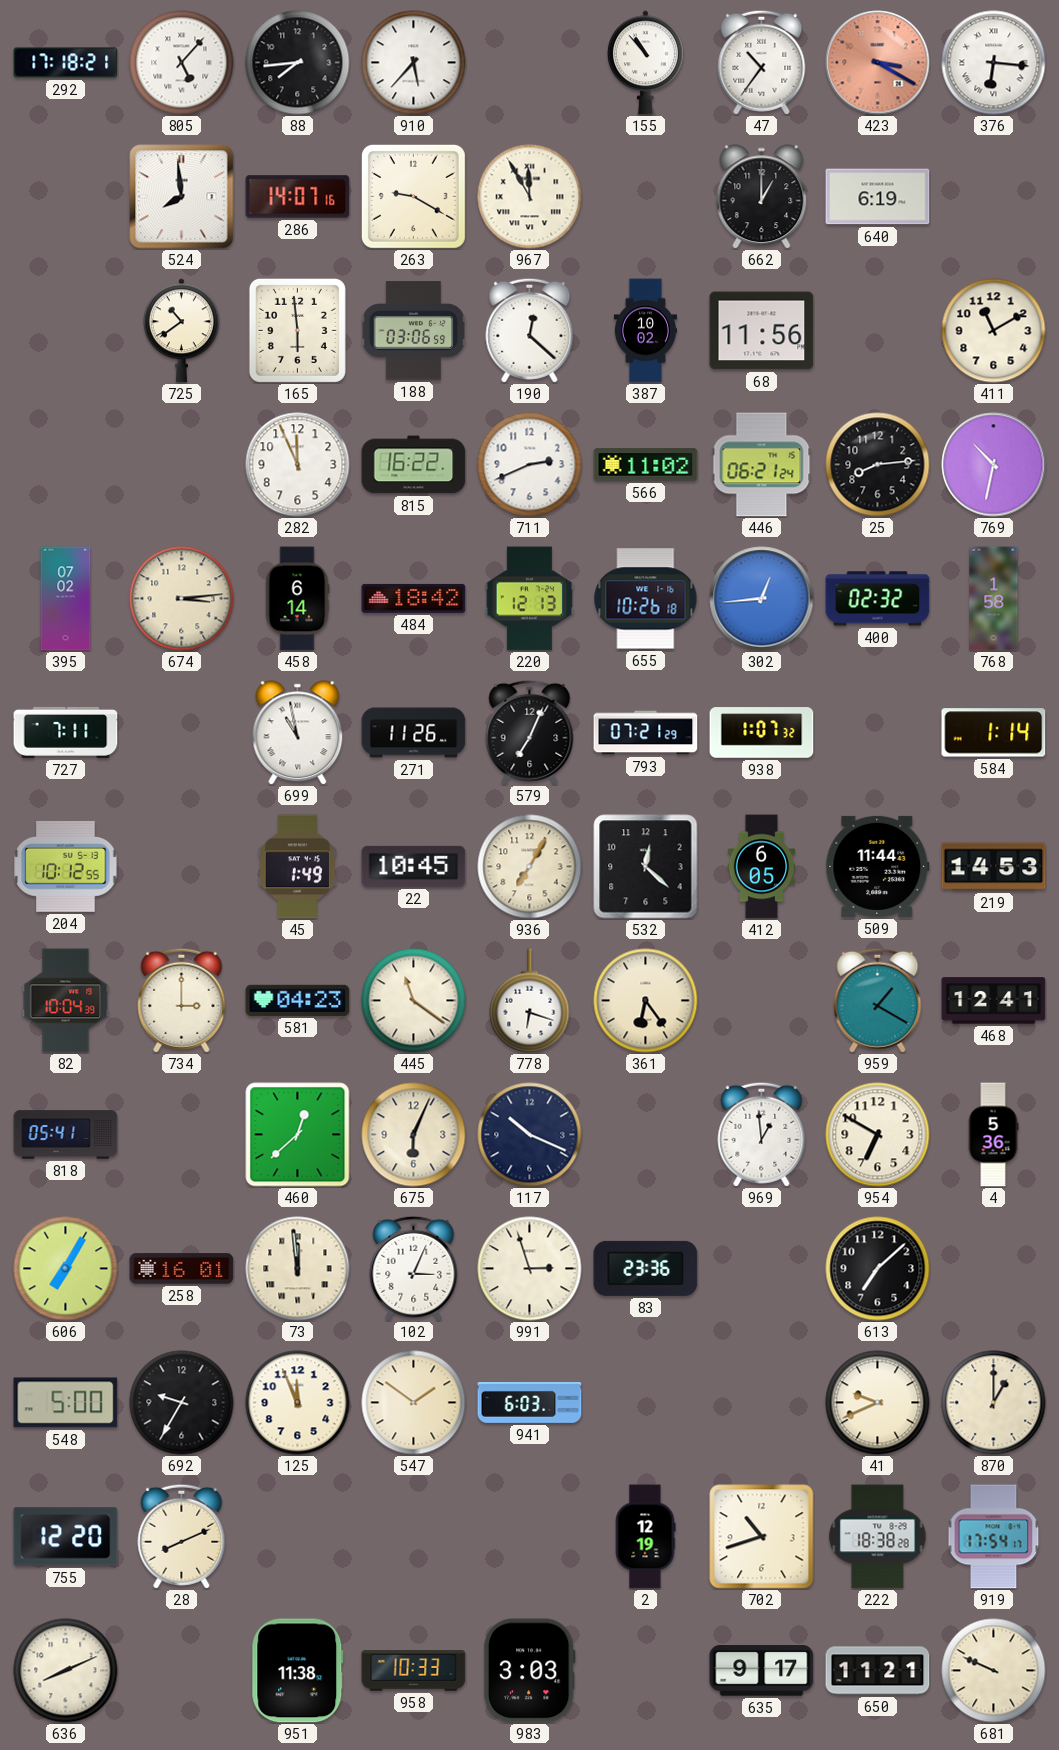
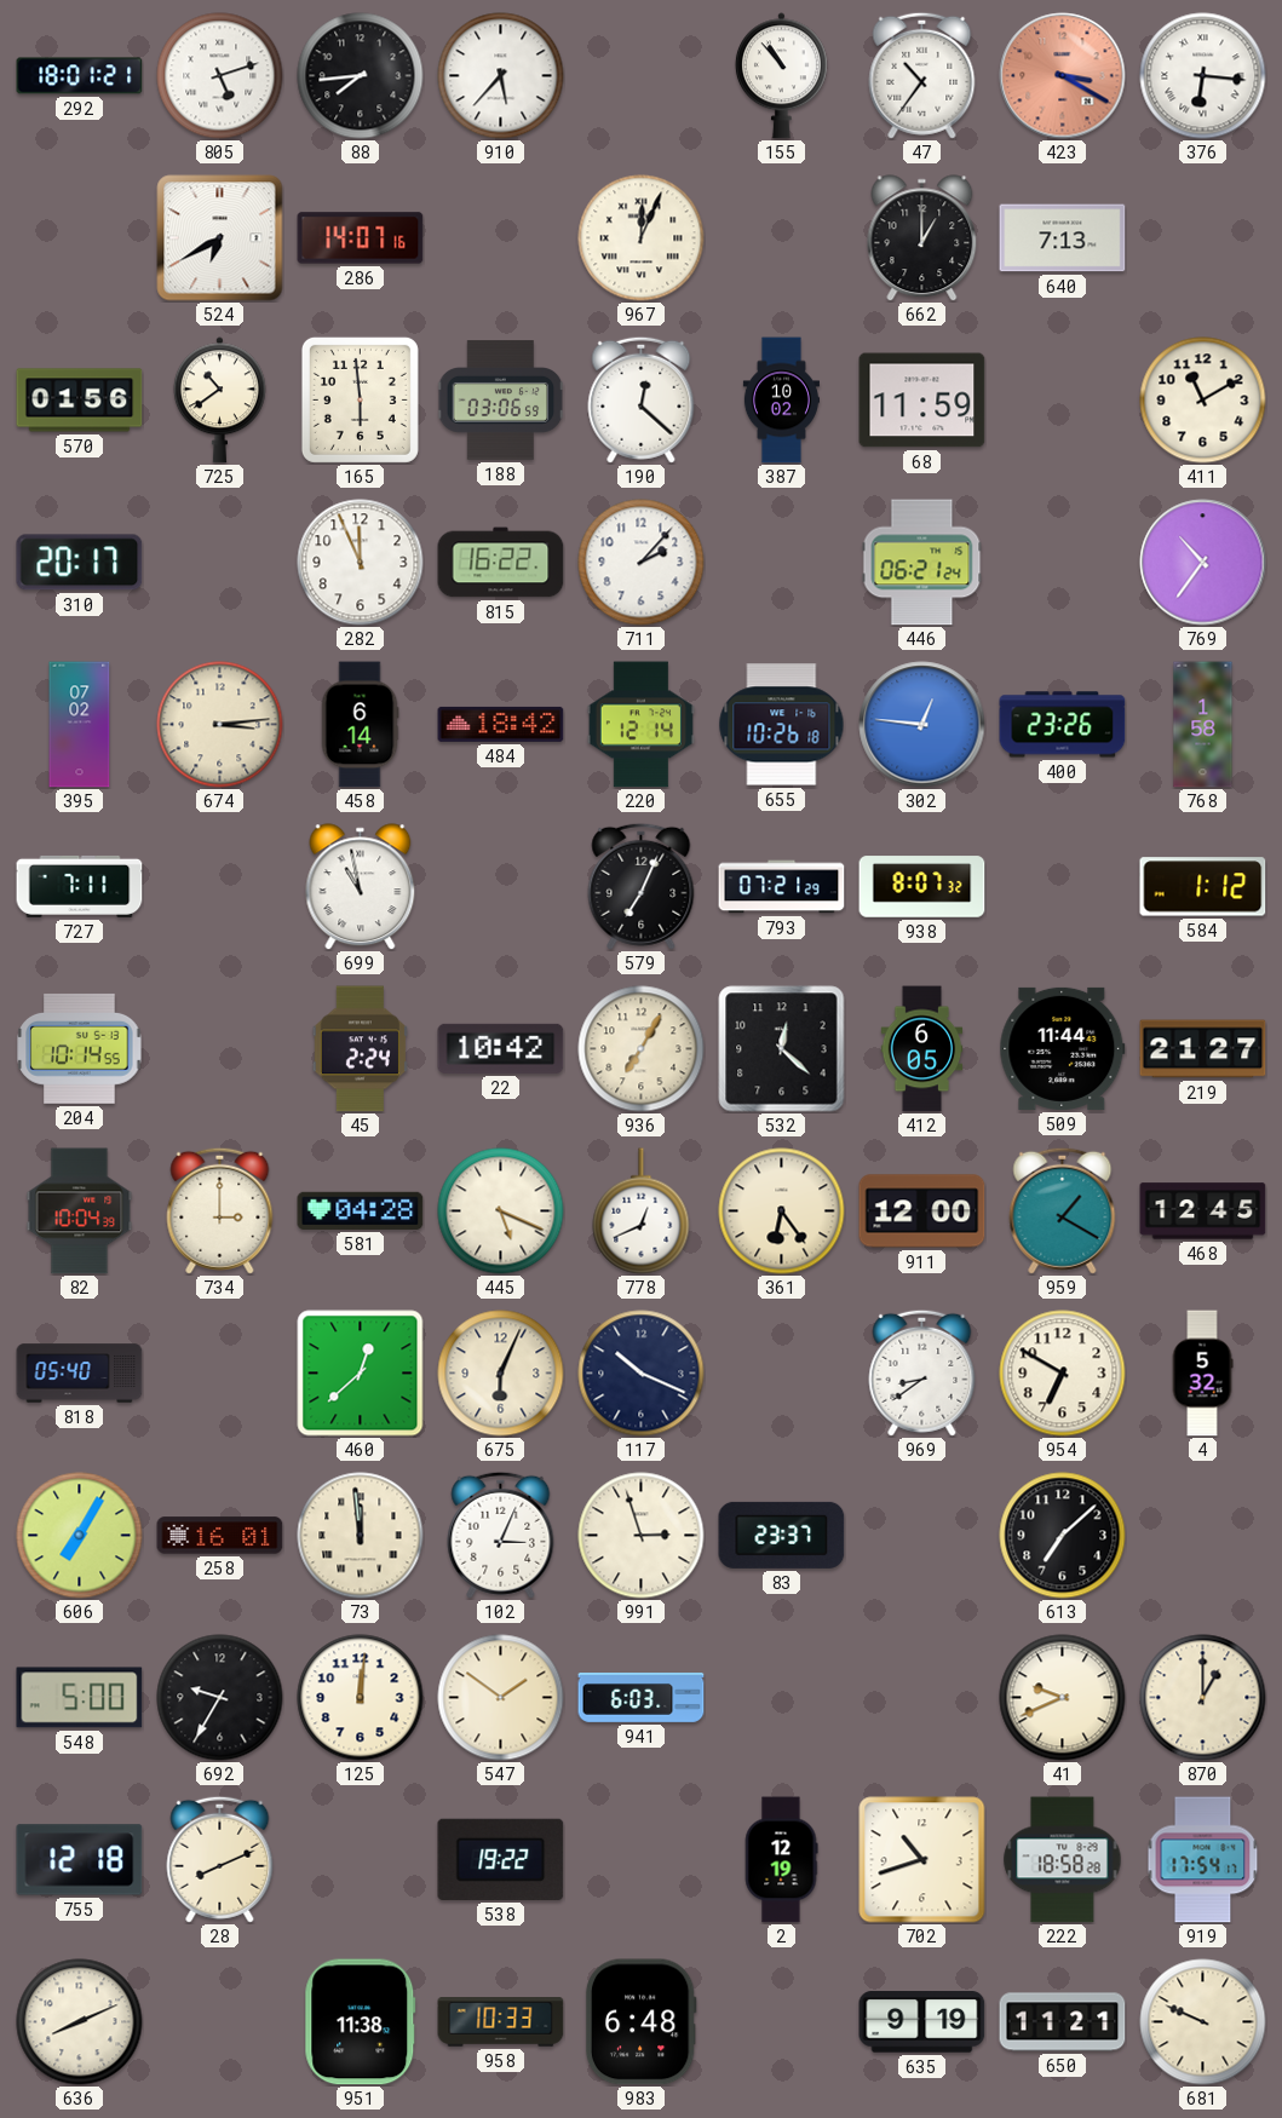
292: 17:18 -> 18:01
805: 5:07 -> 5:12
524: 7:59 -> 6:40
263: 9:20 -> none
967: 11:55 -> 12:04
640: 6:19 -> 7:13
570: none -> 01:56
68: 11:56 -> 11:59
310: none -> 20:17
711: 2:41 -> 2:07
566: 11:02 -> none
25: 8:14 -> none
769: 10:32 -> 10:36
220: 12:13 -> 12:14
302: 12:44 -> 12:46
400: 02:32 -> 23:26
271: 11:26 -> none
938: 1:07 -> 8:07
584: 1:14 -> 1:12
204: 10:12 -> 10:14
45: 1:49 -> 2:24
22: 10:45 -> 10:42
219: 14:53 -> 21:27
581: 04:23 -> 04:28
445: 11:21 -> 5:19
778: 6:18 -> 12:41
911: none -> 12:00
468: 12:41 -> 12:45
818: 05:41 -> 05:40
969: 12:59 -> 8:39
4: 5:36 -> 5:32
83: 23:36 -> 23:37
125: 11:56 -> 12:01
755: 12:20 -> 12:18
538: none -> 19:22
222: 18:38 -> 18:58
983: 3:03 -> 6:48
635: 9:17 -> 9:19
